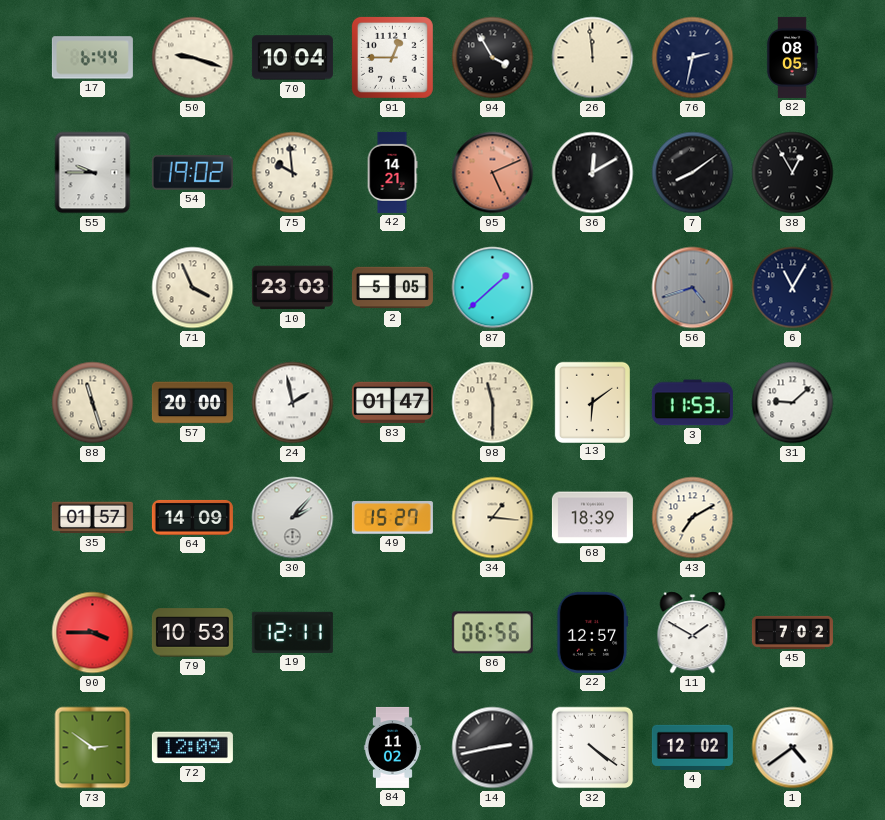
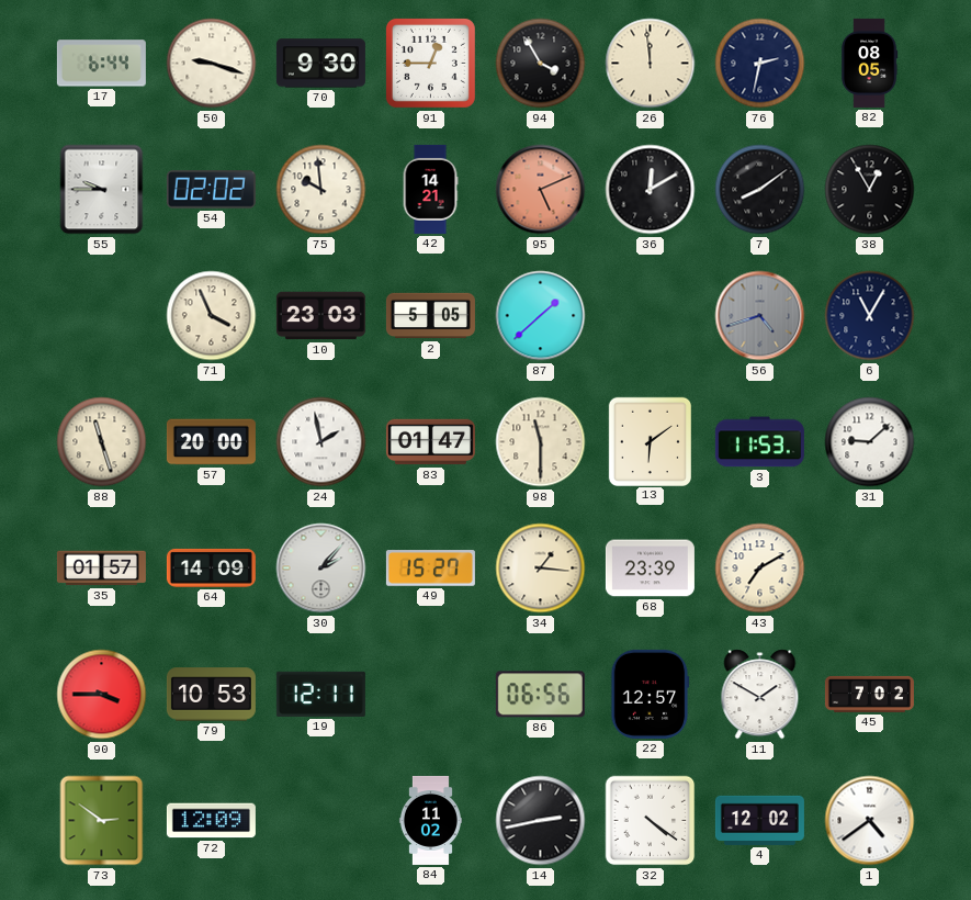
70: 10:04 -> 9:30
54: 19:02 -> 02:02
68: 18:39 -> 23:39
